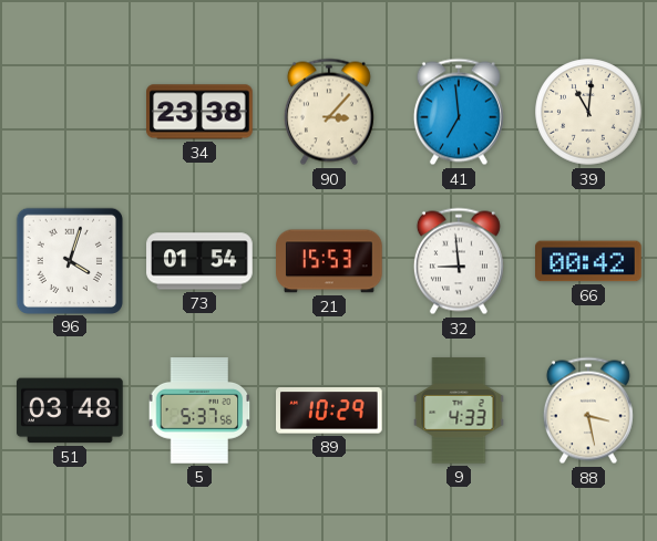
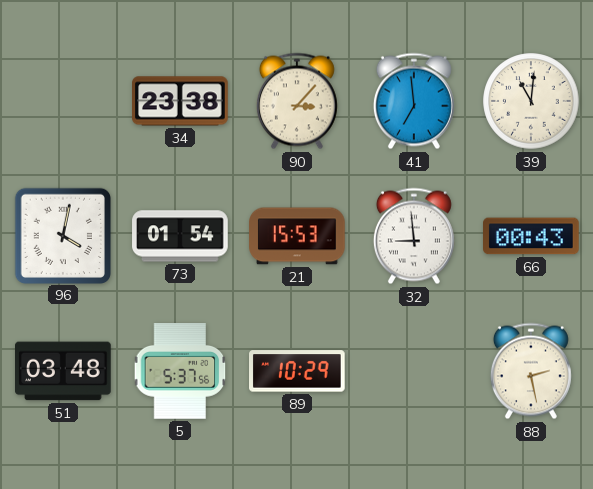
96: 4:03 -> 4:02
66: 00:42 -> 00:43
9: 4:33 -> none
88: 3:28 -> 2:28
